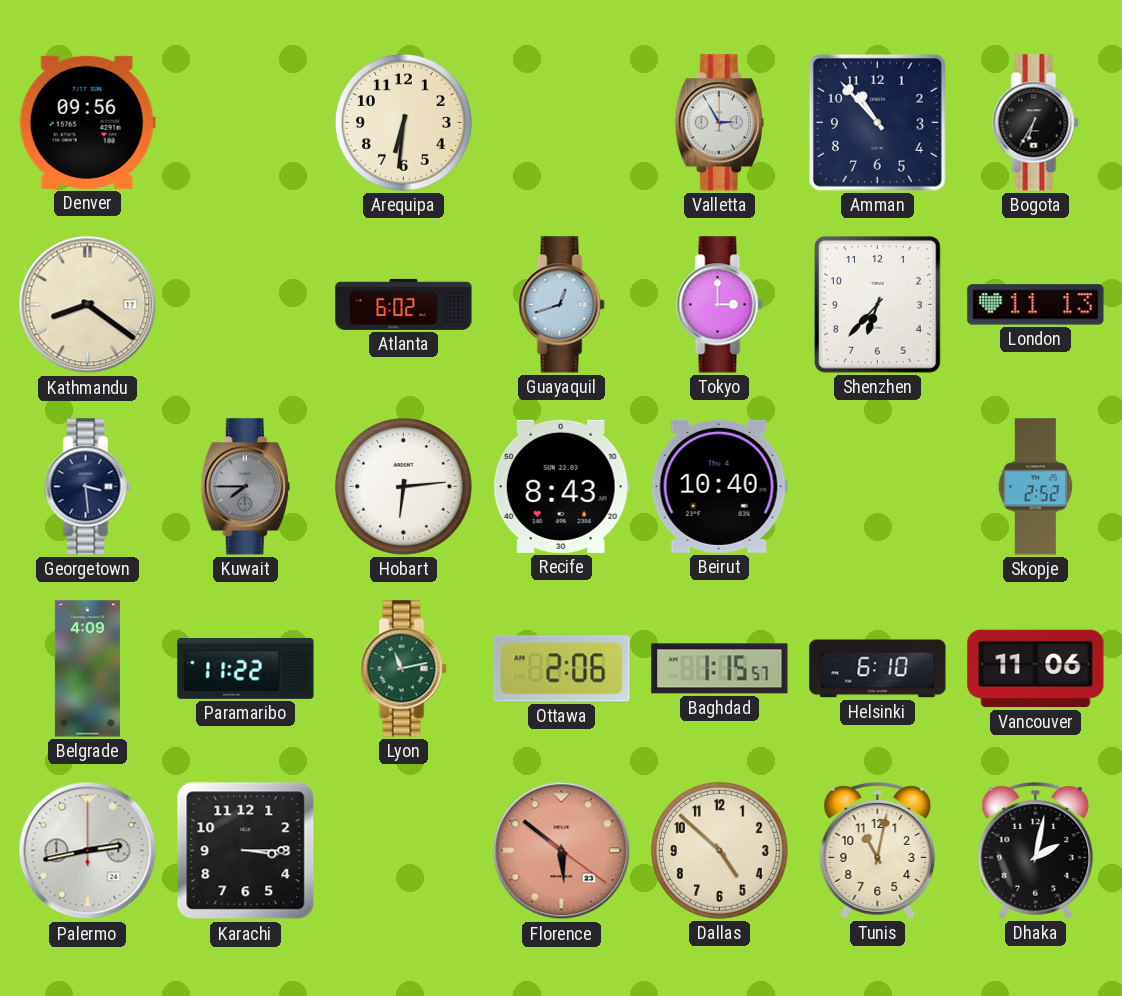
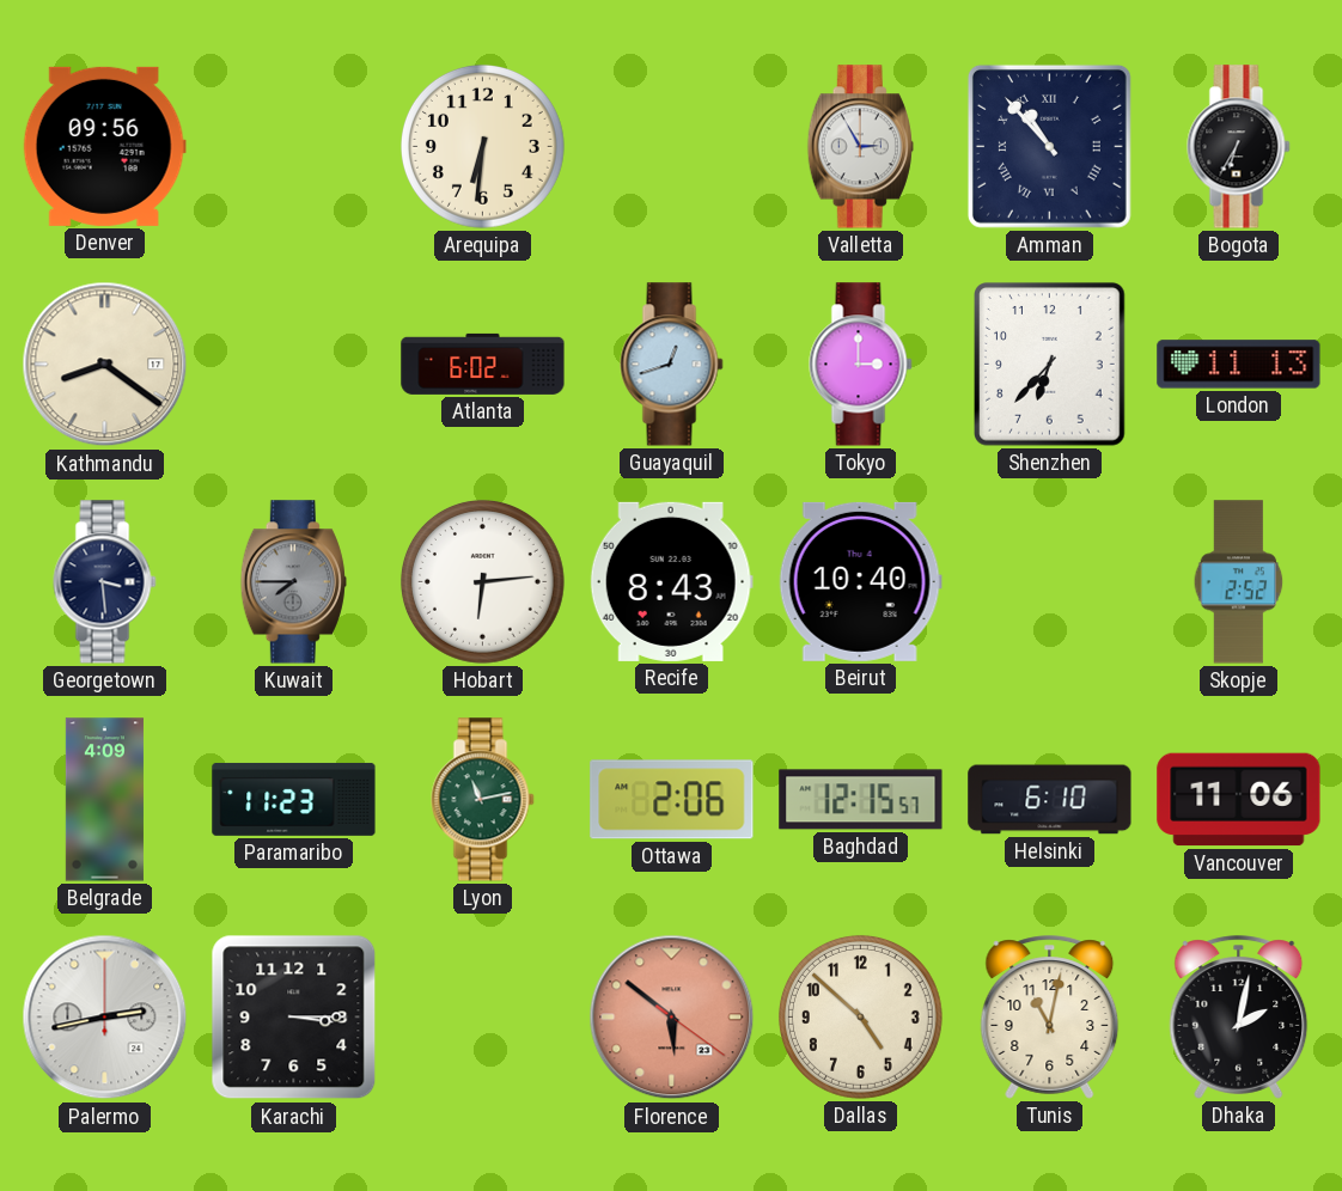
Amman numerals: Arabic -> Roman
Paramaribo: 11:22 -> 11:23
Baghdad: 1:15 -> 12:15
